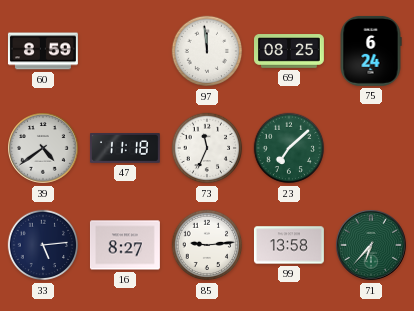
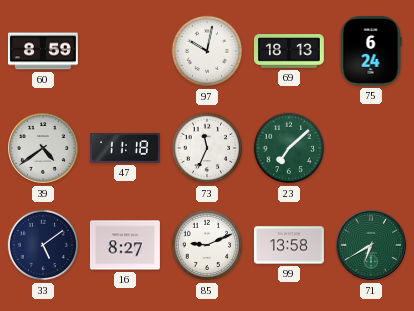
97: 11:59 -> 10:02
69: 08:25 -> 18:13
33: 5:14 -> 5:09
85: 9:14 -> 9:11
71: 6:37 -> 6:40
